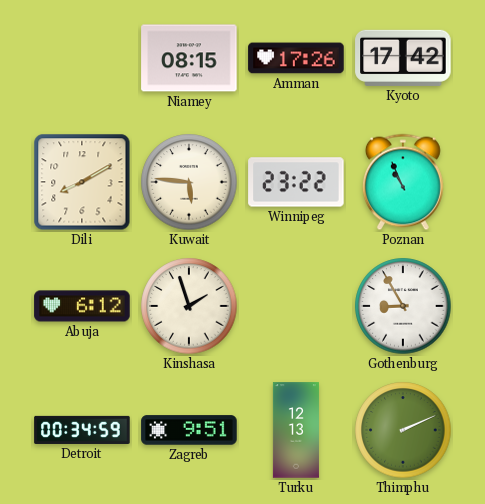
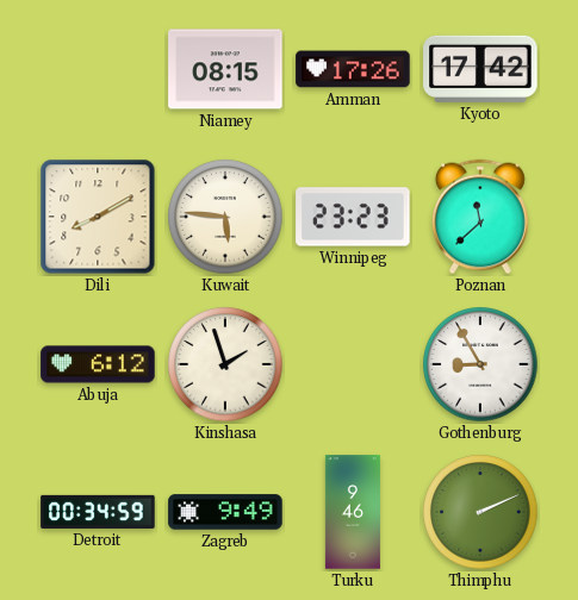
Winnipeg: 23:22 -> 23:23
Poznan: 10:56 -> 11:38
Zagreb: 9:51 -> 9:49
Turku: 12:13 -> 9:46
